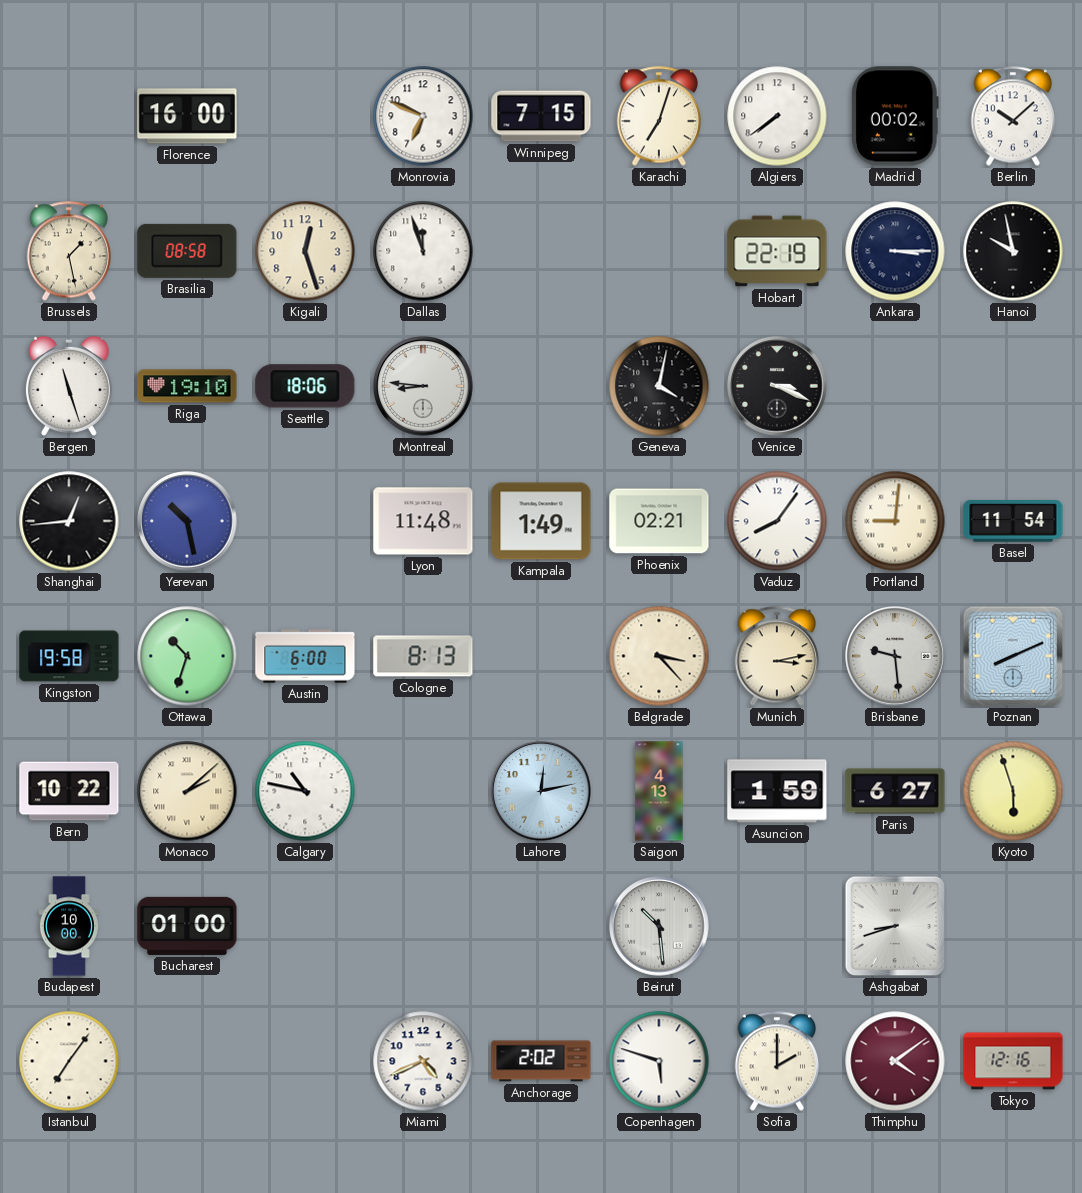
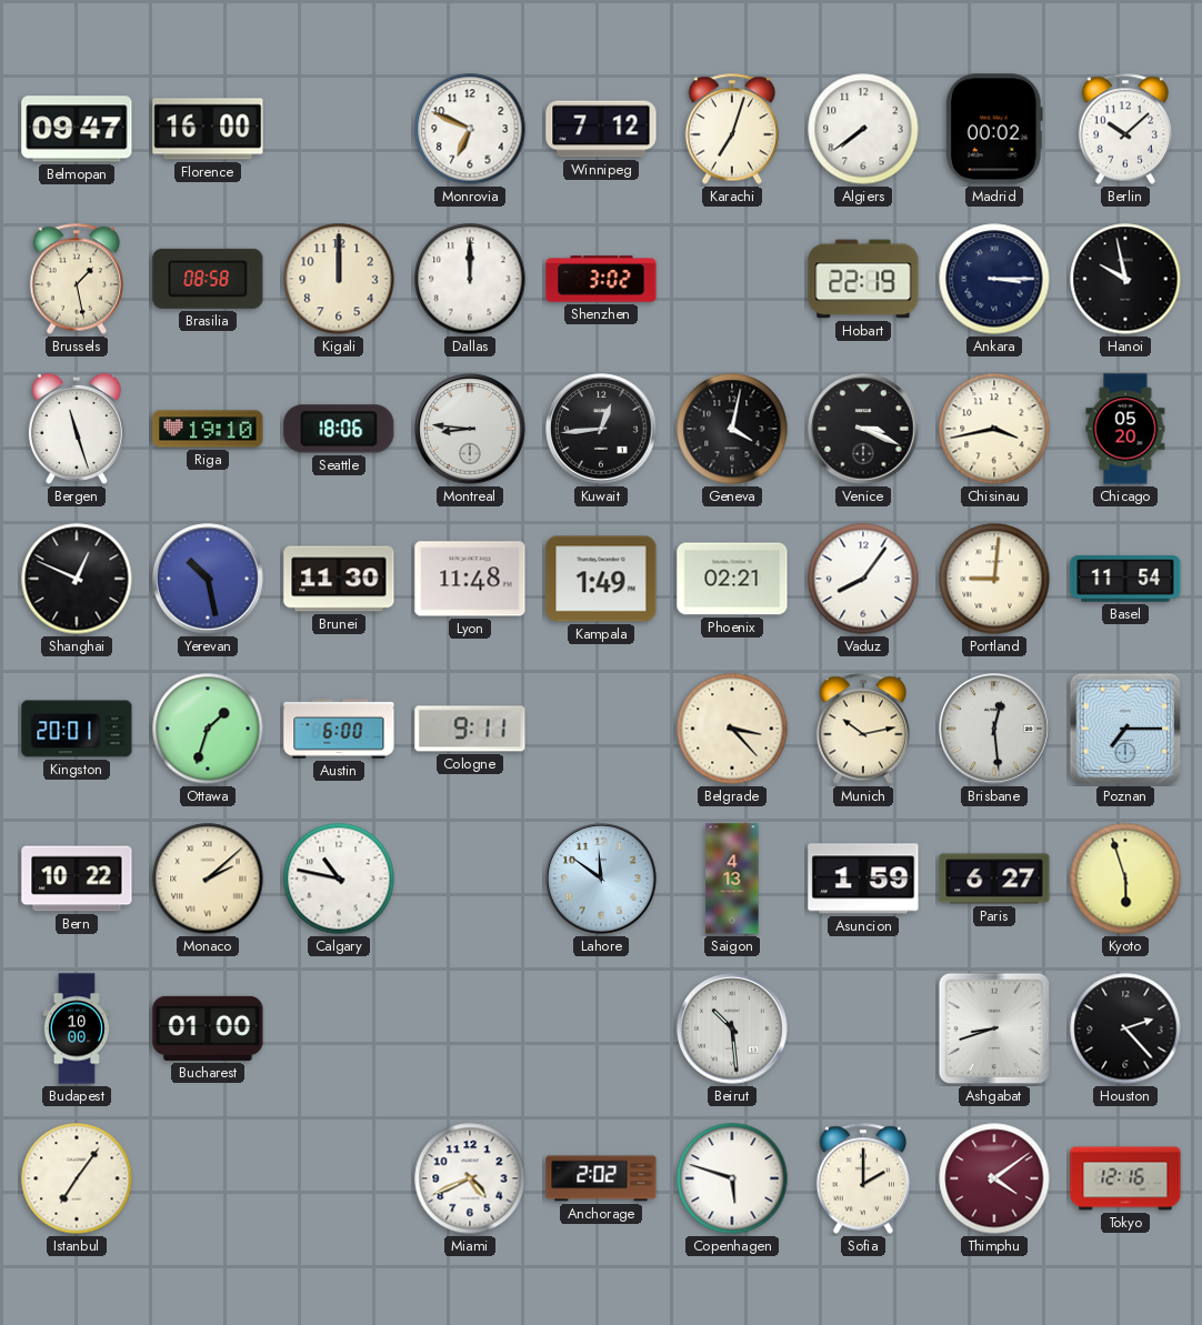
Belmopan: none -> 09:47
Winnipeg: 7:15 -> 7:12
Kigali: 12:27 -> 12:00
Dallas: 11:57 -> 12:00
Shenzhen: none -> 3:02
Kuwait: none -> 12:44
Chisinau: none -> 3:43
Chicago: none -> 05:20
Shanghai: 12:44 -> 12:49
Brunei: none -> 11:30
Kingston: 19:58 -> 20:01
Ottawa: 10:33 -> 1:33
Cologne: 8:13 -> 9:11
Munich: 3:13 -> 10:13
Brisbane: 9:29 -> 12:29
Poznan: 8:11 -> 7:15
Lahore: 12:13 -> 11:51
Houston: none -> 2:23
